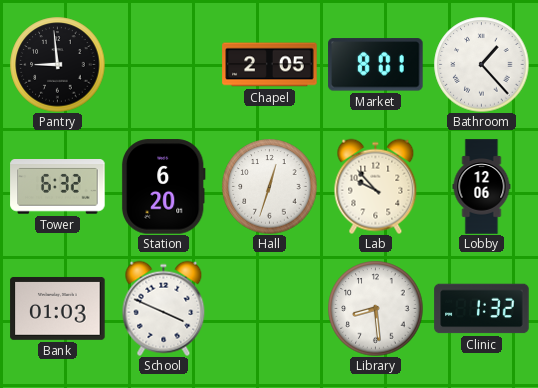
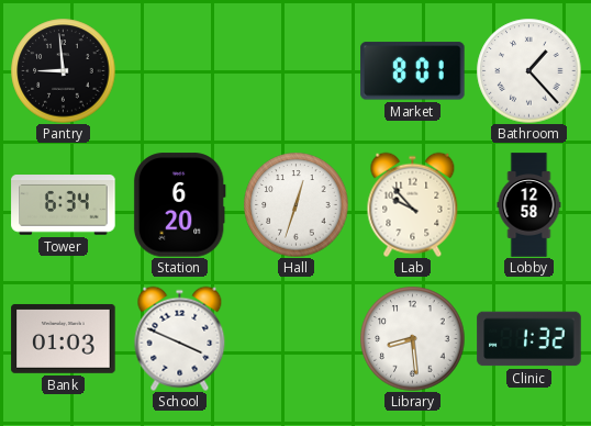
Chapel: 2:05 -> none
Tower: 6:32 -> 6:34
Lobby: 12:06 -> 12:58
